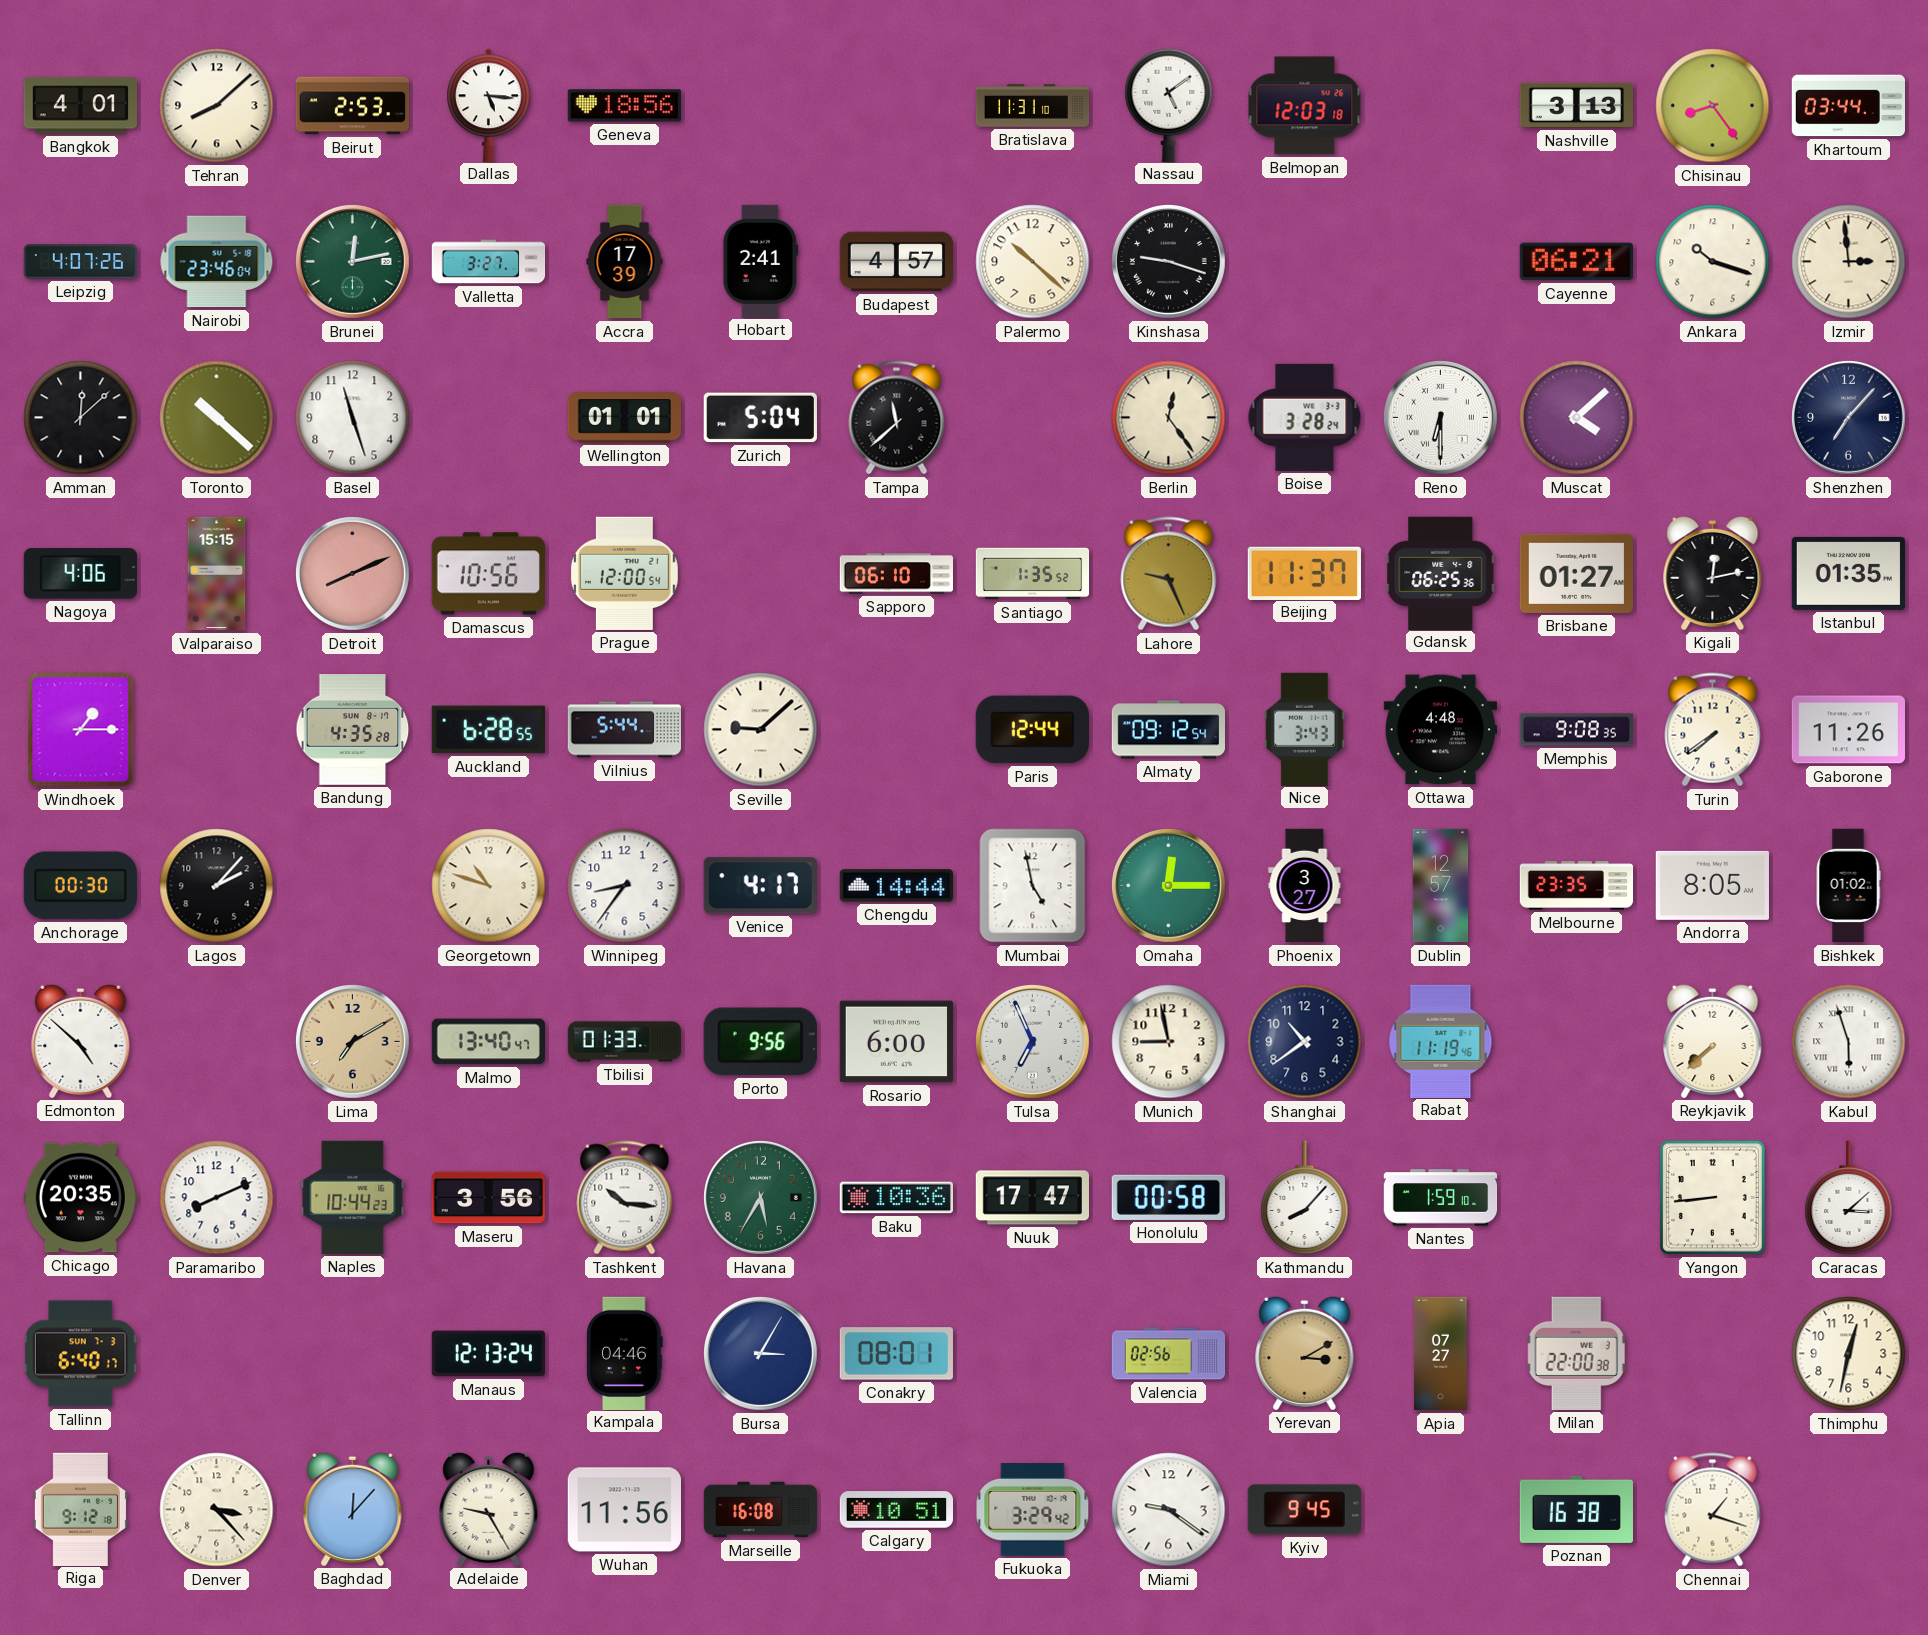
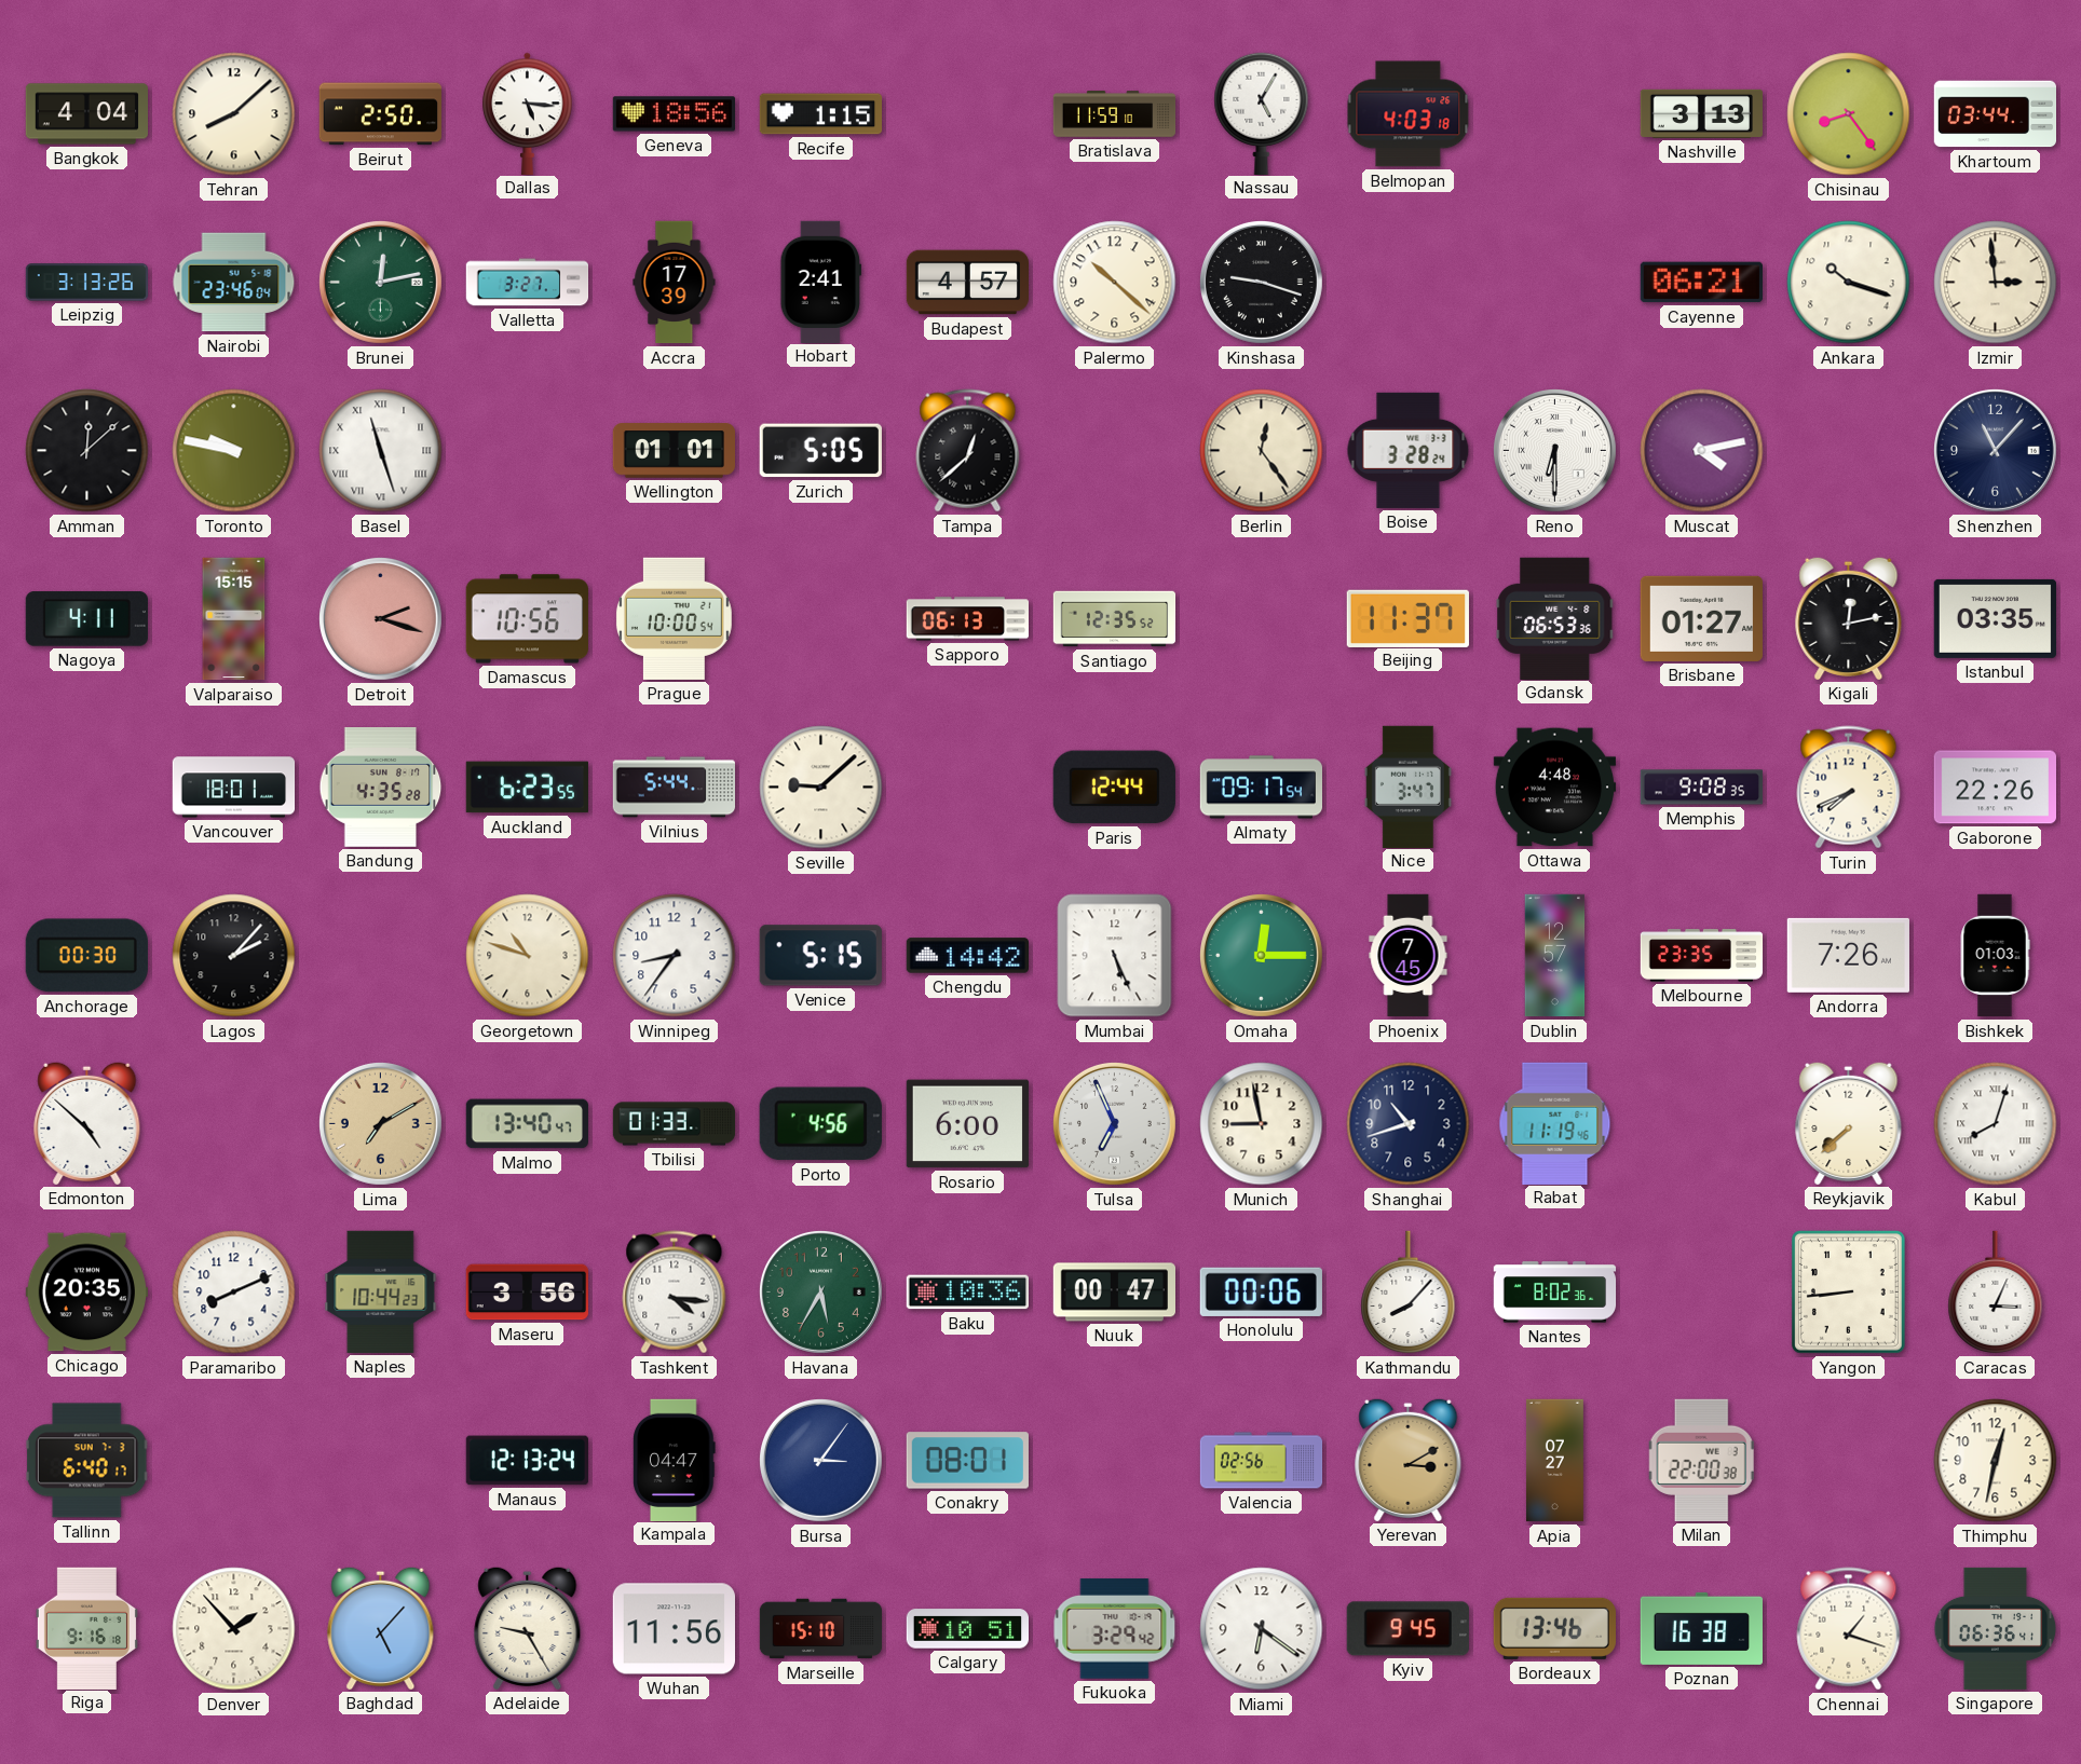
Bangkok: 4:01 -> 4:04
Beirut: 2:53 -> 2:50
Recife: none -> 1:15
Bratislava: 11:31 -> 11:59
Nassau: 5:09 -> 5:05
Belmopan: 12:03 -> 4:03
Leipzig: 4:07 -> 3:13
Toronto: 10:22 -> 9:47
Basel numerals: Arabic -> Roman
Zurich: 5:04 -> 5:05
Tampa: 11:38 -> 12:38
Muscat: 4:08 -> 4:13
Shenzhen: 7:07 -> 11:07
Nagoya: 4:06 -> 4:11
Detroit: 8:11 -> 2:18
Prague: 12:00 -> 10:00
Sapporo: 06:10 -> 06:13
Santiago: 1:35 -> 12:35
Lahore: 9:26 -> none
Gdansk: 06:25 -> 06:53
Istanbul: 01:35 -> 03:35
Windhoek: 1:15 -> none
Vancouver: none -> 18:01
Auckland: 6:28 -> 6:23
Almaty: 09:12 -> 09:17
Nice: 3:43 -> 3:47
Turin: 7:39 -> 7:41
Gaborone: 11:26 -> 22:26
Venice: 4:17 -> 5:15
Chengdu: 14:44 -> 14:42
Mumbai: 4:58 -> 5:26
Phoenix: 3:27 -> 7:45
Andorra: 8:05 -> 7:26
Bishkek: 01:02 -> 01:03
Porto: 9:56 -> 4:56
Shanghai: 10:39 -> 10:42
Kabul: 5:57 -> 8:03
Tashkent: 10:16 -> 4:16
Nuuk: 17:47 -> 00:47
Honolulu: 00:58 -> 00:06
Nantes: 1:59 -> 8:02
Caracas: 3:08 -> 3:04
Kampala: 04:46 -> 04:47
Bursa: 3:05 -> 3:06
Riga: 9:12 -> 9:16
Denver: 3:23 -> 1:53
Baghdad: 12:07 -> 5:07
Marseille: 16:08 -> 15:10
Miami: 9:21 -> 6:21
Bordeaux: none -> 13:46
Singapore: none -> 06:36
